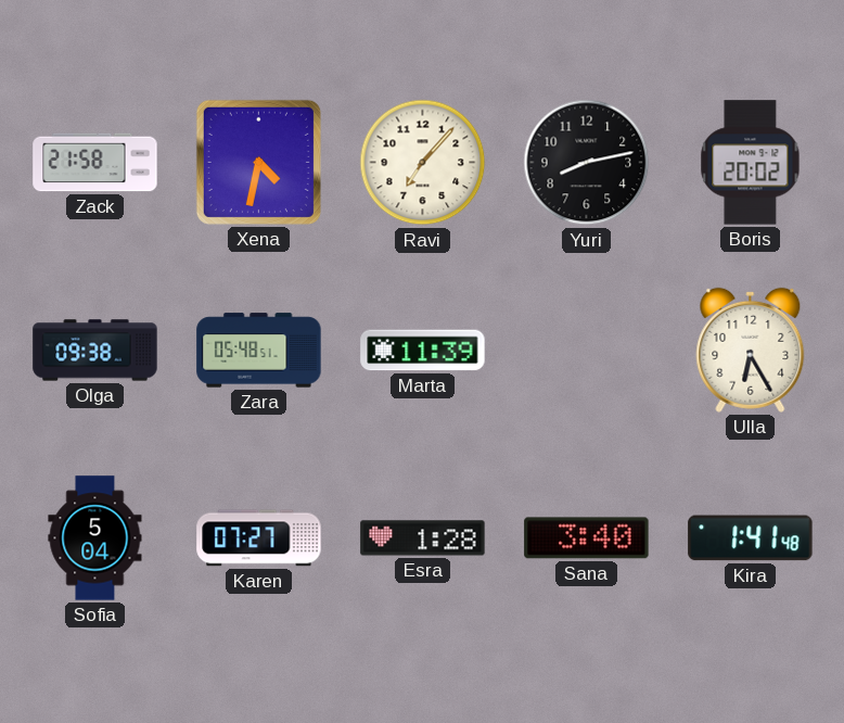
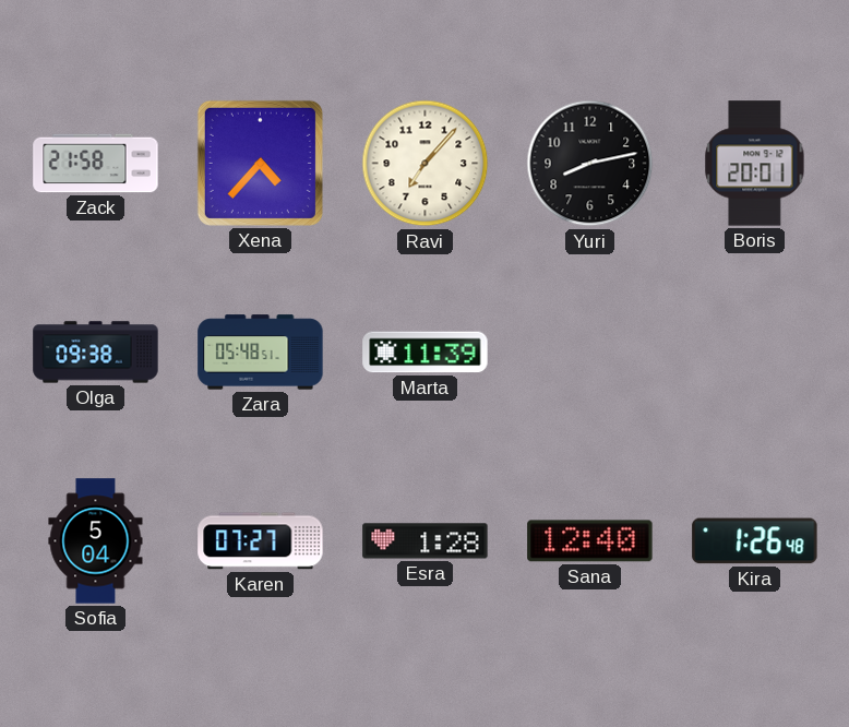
Xena: 4:32 -> 4:37
Boris: 20:02 -> 20:01
Ulla: 6:25 -> none
Sana: 3:40 -> 12:40
Kira: 1:41 -> 1:26
